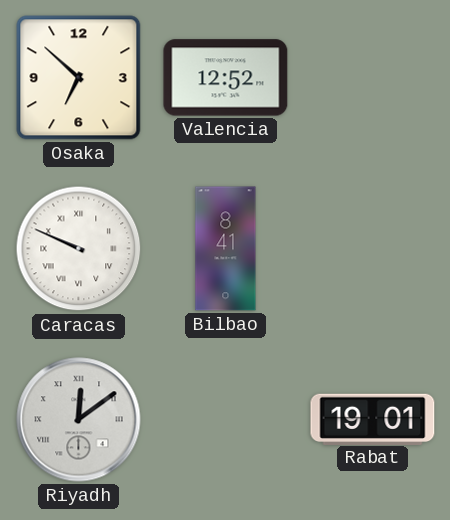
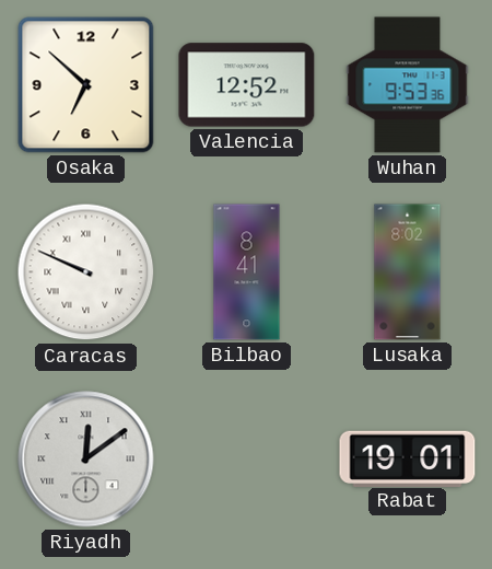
Wuhan: none -> 9:53
Lusaka: none -> 8:02
